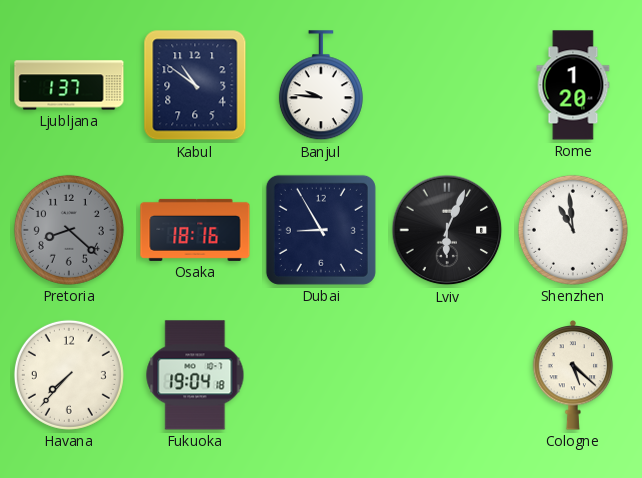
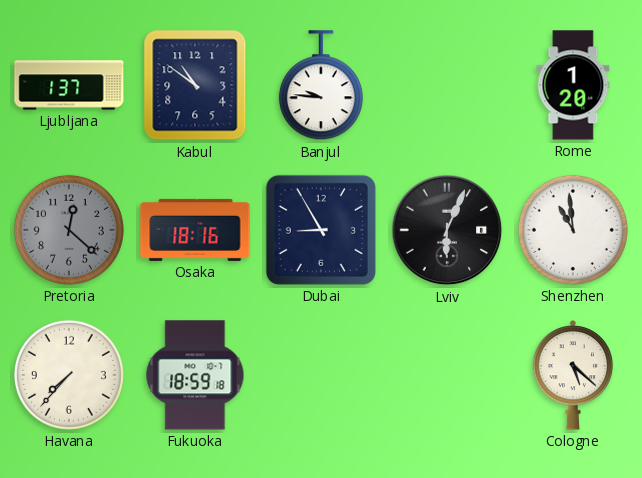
Pretoria: 8:22 -> 12:22
Fukuoka: 19:04 -> 18:59
